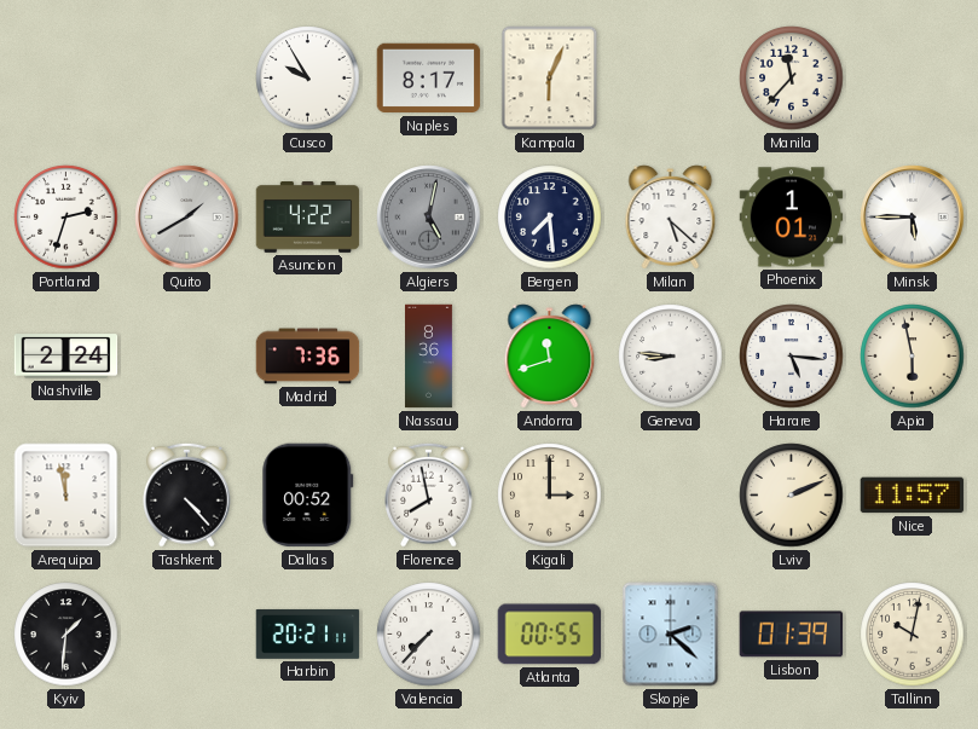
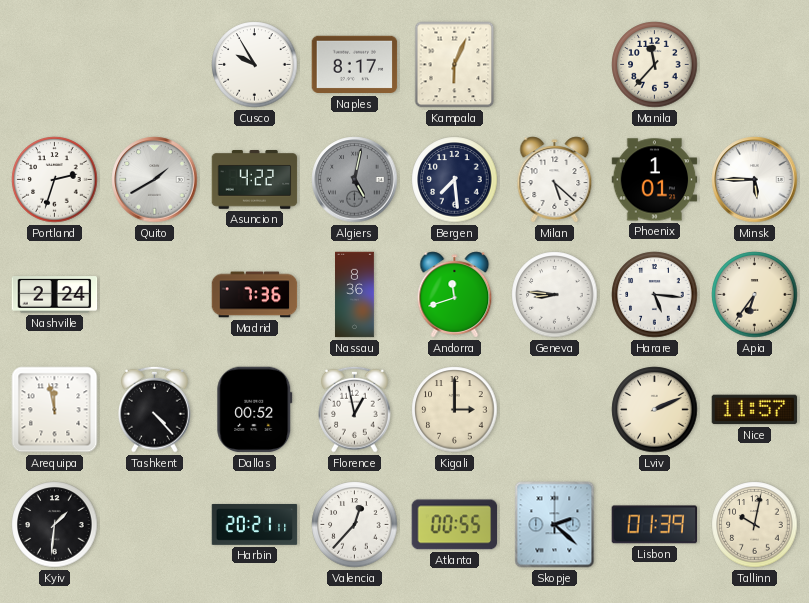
Apia: 5:58 -> 6:36
Florence: 7:58 -> 12:58
Valencia: 7:37 -> 12:37
